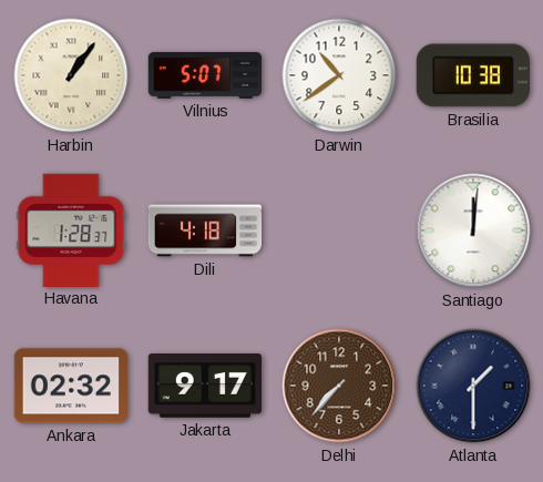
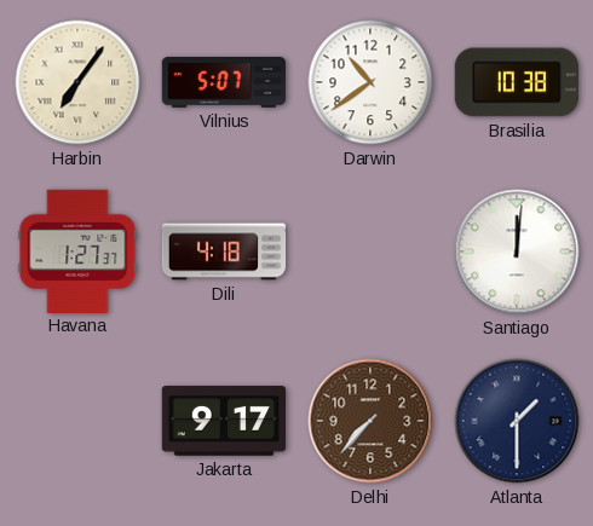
Harbin: 1:06 -> 7:06
Havana: 1:28 -> 1:27
Ankara: 02:32 -> none
